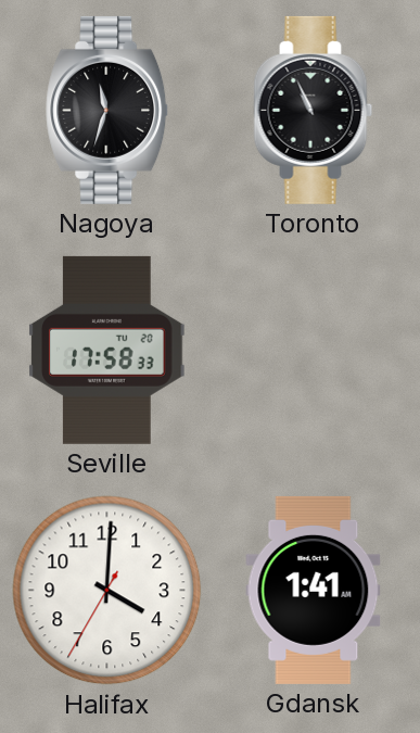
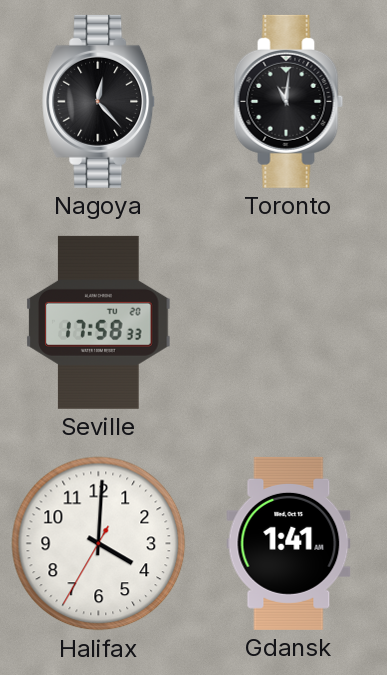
Nagoya: 11:33 -> 12:23
Toronto: 10:56 -> 11:01
